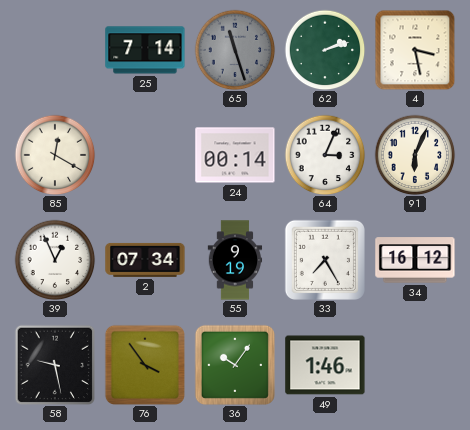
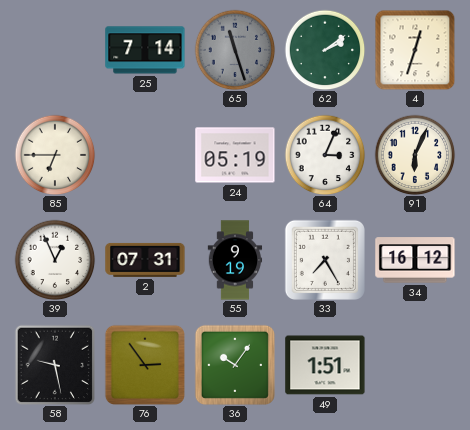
62: 2:12 -> 2:09
4: 3:28 -> 12:33
85: 12:20 -> 6:45
24: 00:14 -> 05:19
2: 07:34 -> 07:31
76: 3:54 -> 2:54
49: 1:46 -> 1:51
